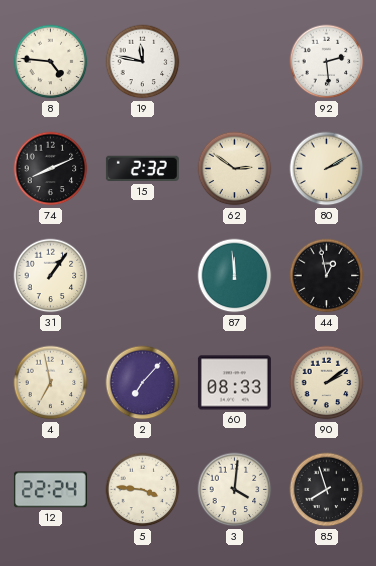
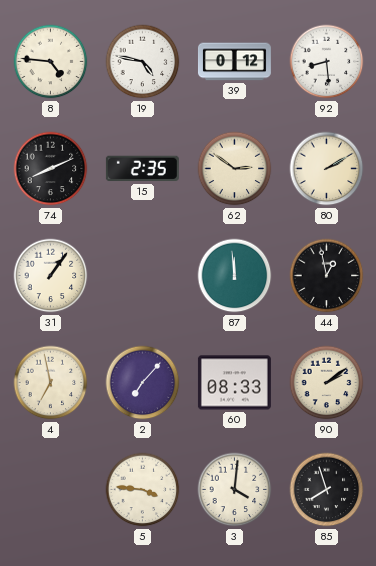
19: 11:47 -> 4:47
39: none -> 0:12
92: 2:29 -> 8:29
15: 2:32 -> 2:35
12: 22:24 -> none
